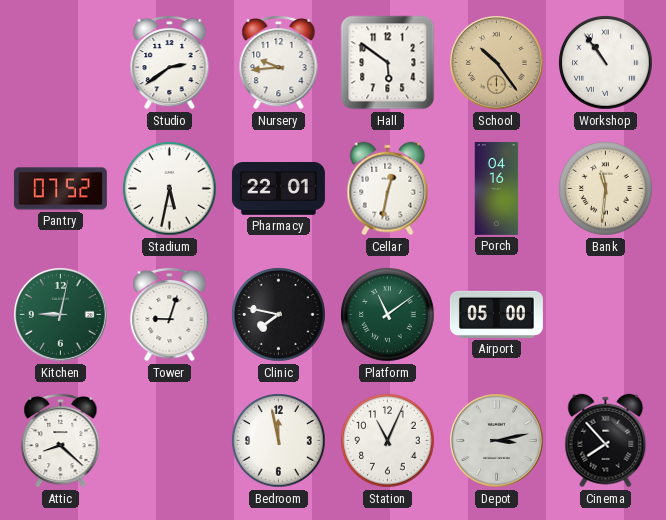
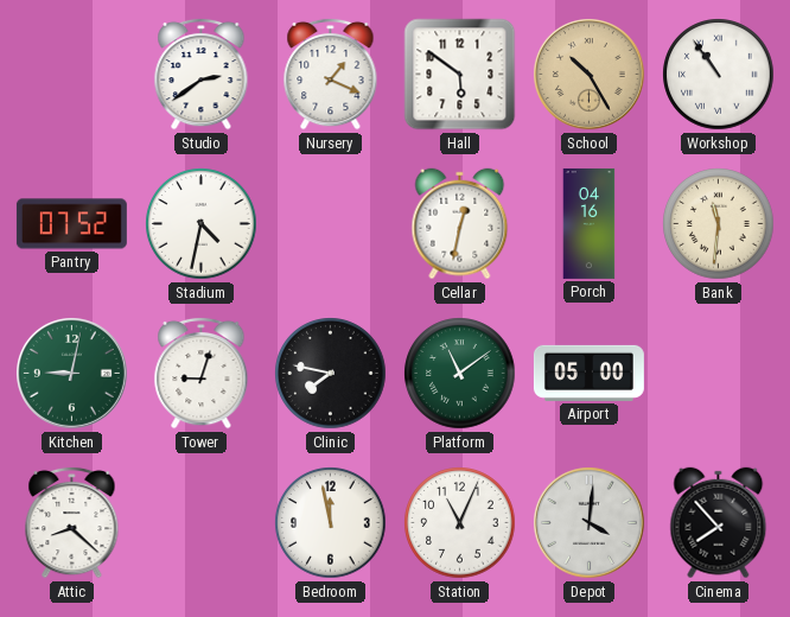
Nursery: 9:44 -> 1:19
School: 10:24 -> 10:25
Stadium: 5:32 -> 4:32
Pharmacy: 22:01 -> none
Depot: 3:13 -> 4:01
